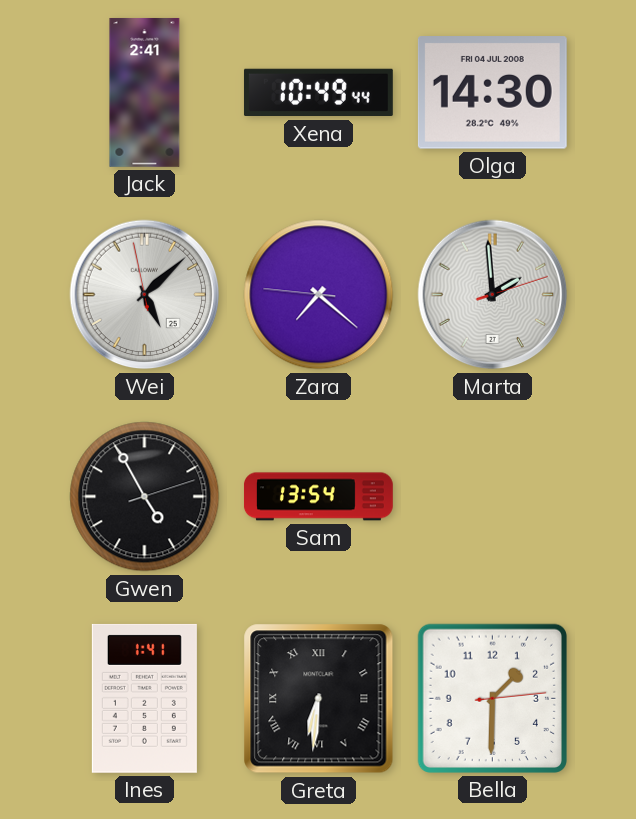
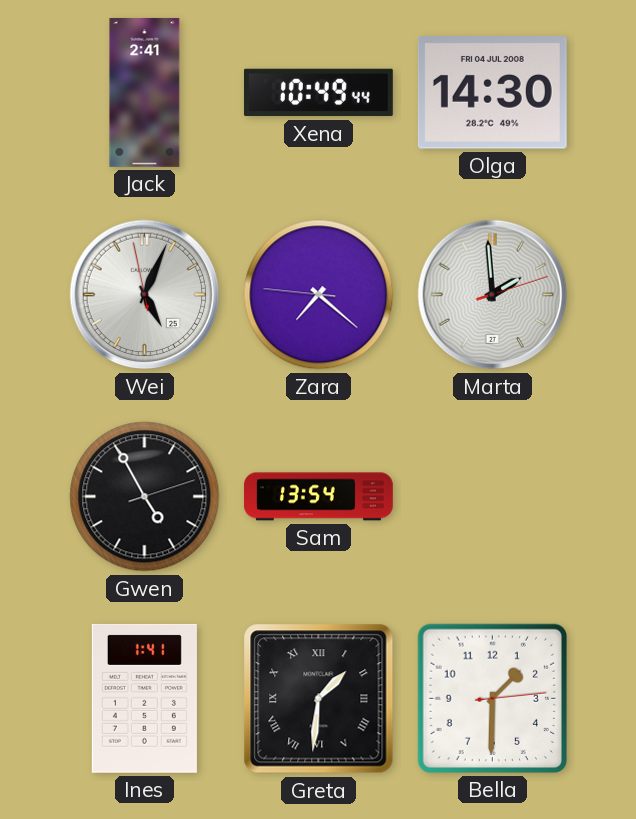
Wei: 5:07 -> 5:03
Greta: 6:31 -> 1:31
